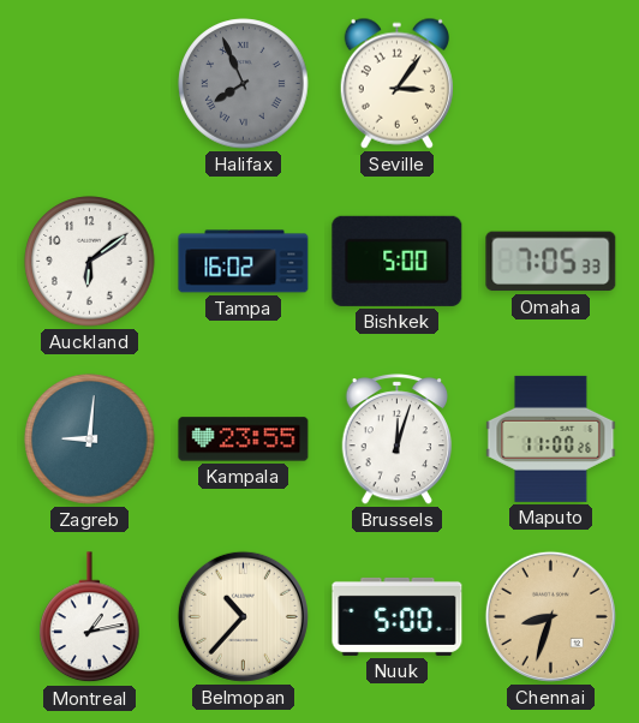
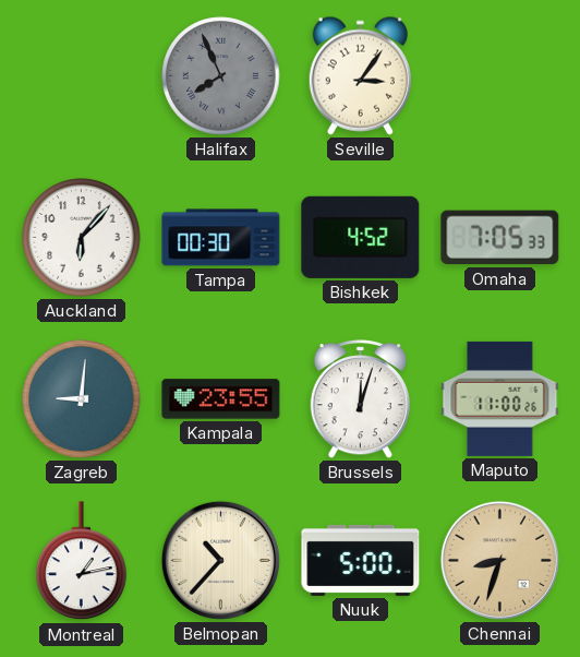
Auckland: 6:09 -> 6:07
Tampa: 16:02 -> 00:30
Bishkek: 5:00 -> 4:52
